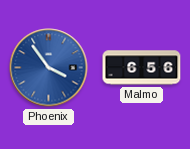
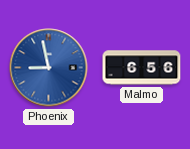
Phoenix: 3:54 -> 8:58
